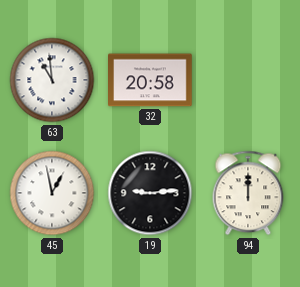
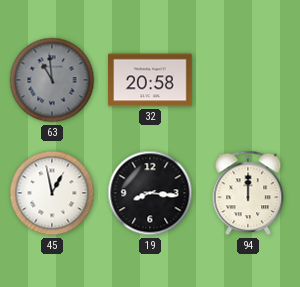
63 dial: white -> grey
19: 9:14 -> 8:16
